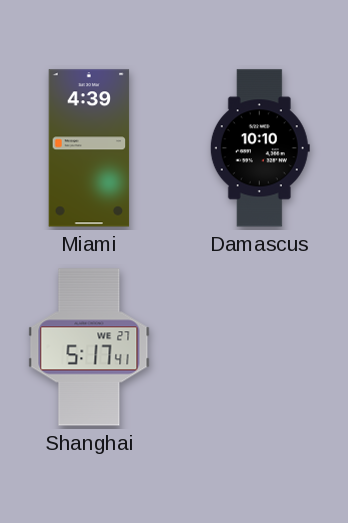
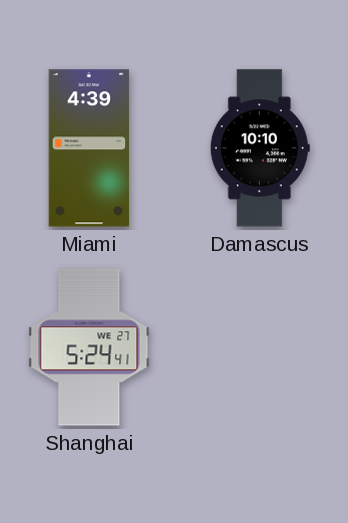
Shanghai: 5:17 -> 5:24
